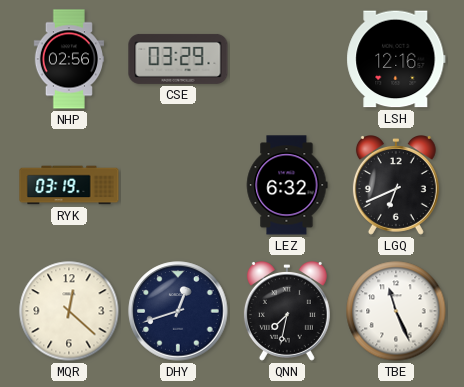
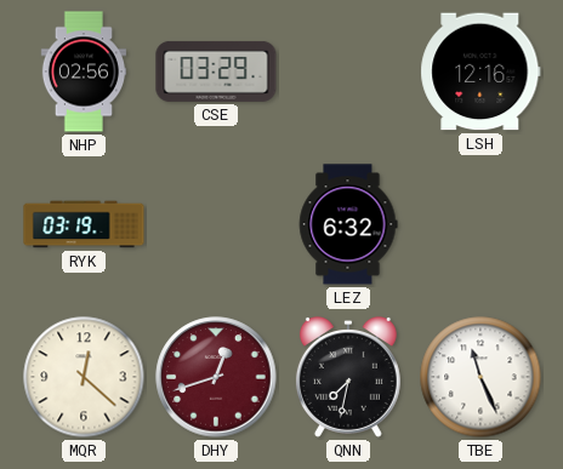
LGQ: 6:41 -> none
DHY dial: navy -> burgundy
